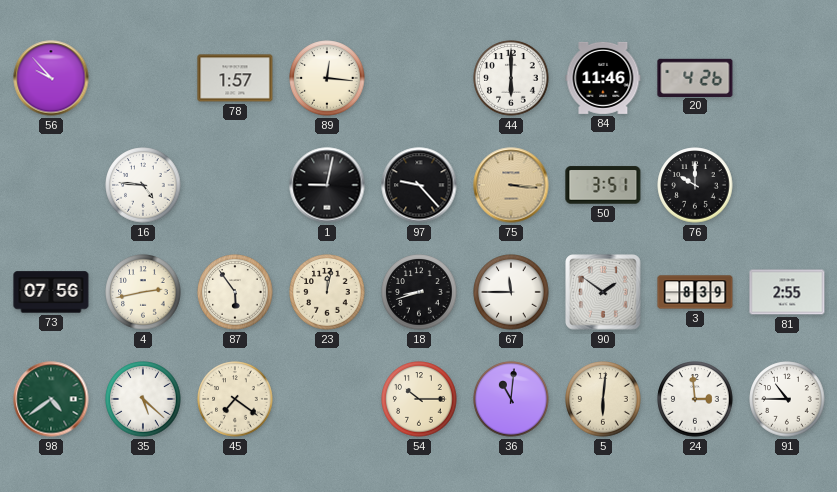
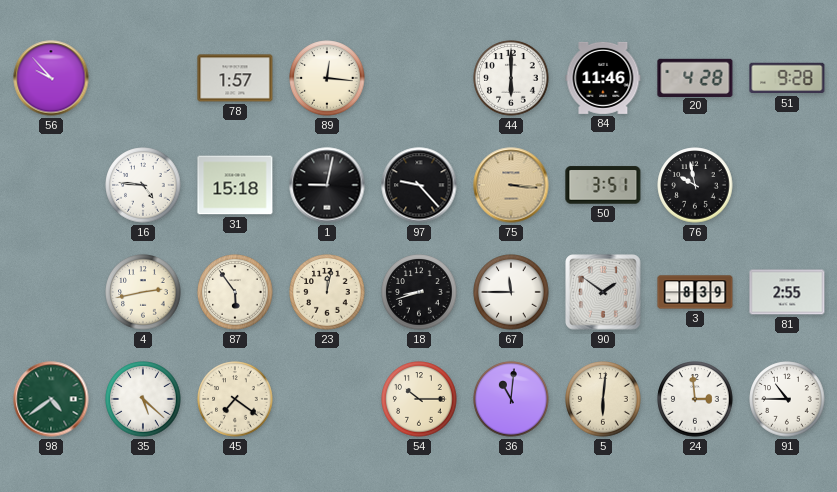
20: 4:26 -> 4:28
51: none -> 9:28
31: none -> 15:18
76: 10:00 -> 9:58
73: 07:56 -> none
